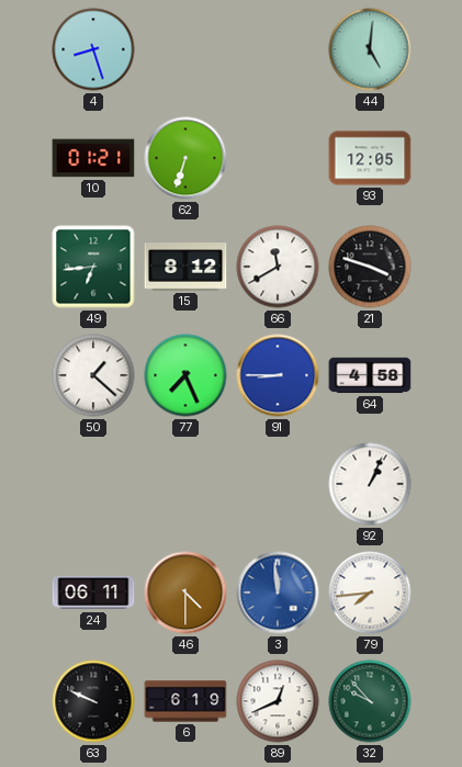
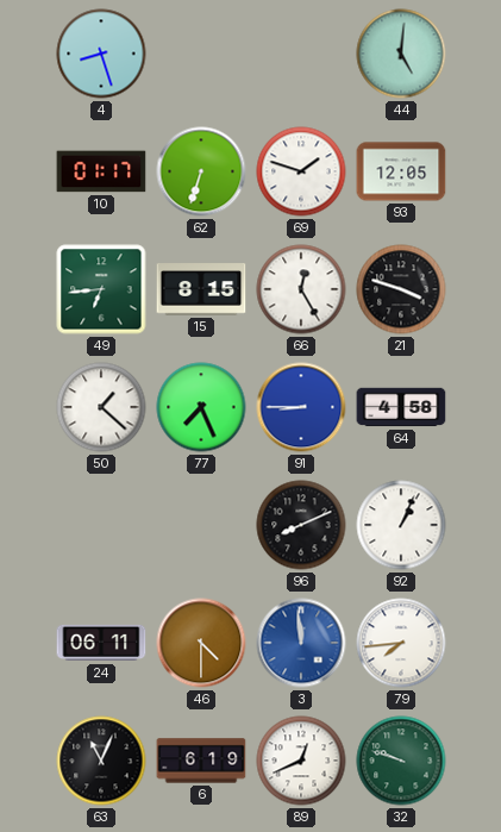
10: 01:21 -> 01:17
69: none -> 1:48
15: 8:12 -> 8:15
66: 11:40 -> 12:25
96: none -> 8:11
63: 9:49 -> 11:04
32: 9:53 -> 9:48
